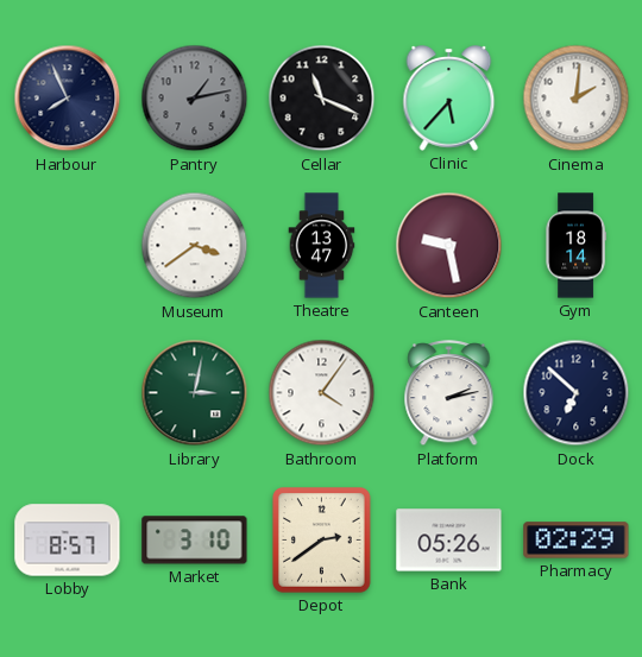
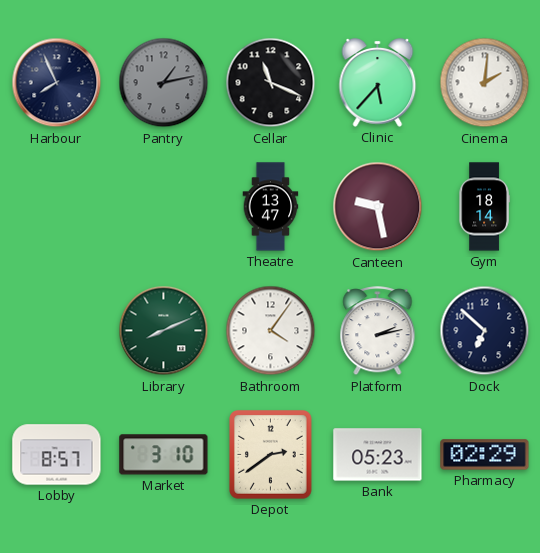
Museum: 3:39 -> none
Library: 3:02 -> 8:11
Bank: 05:26 -> 05:23
